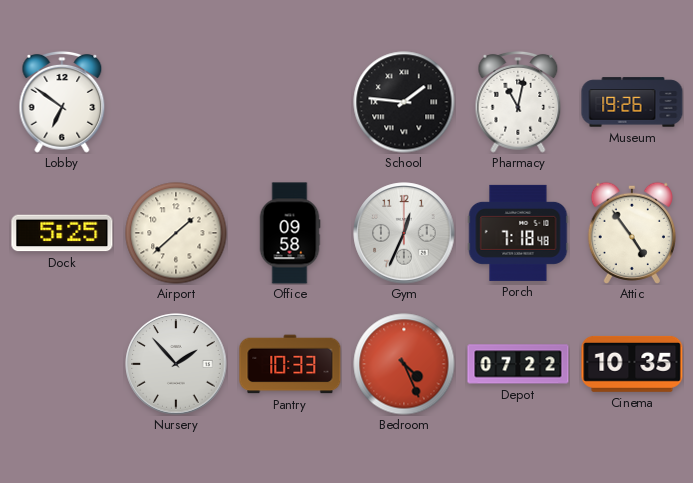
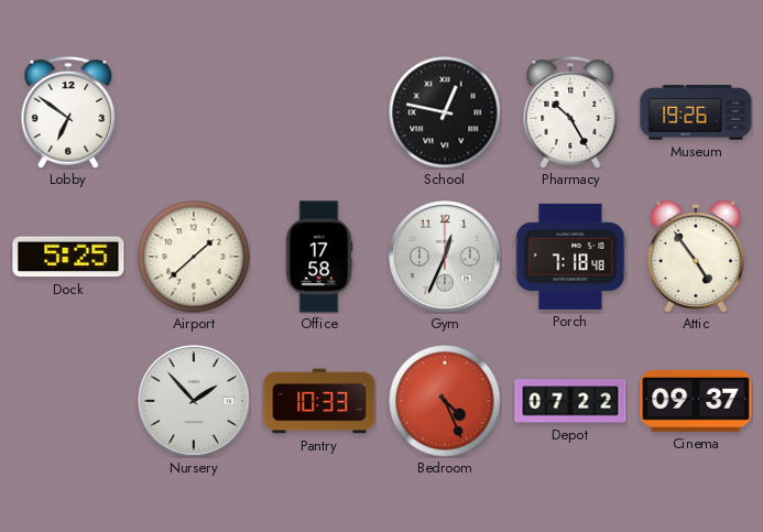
School: 1:46 -> 12:47
Pharmacy: 11:02 -> 10:25
Office: 09:58 -> 17:58
Cinema: 10:35 -> 09:37
